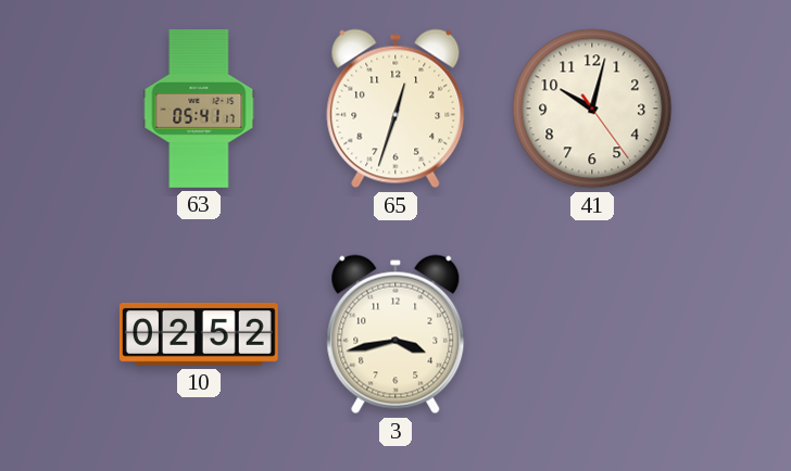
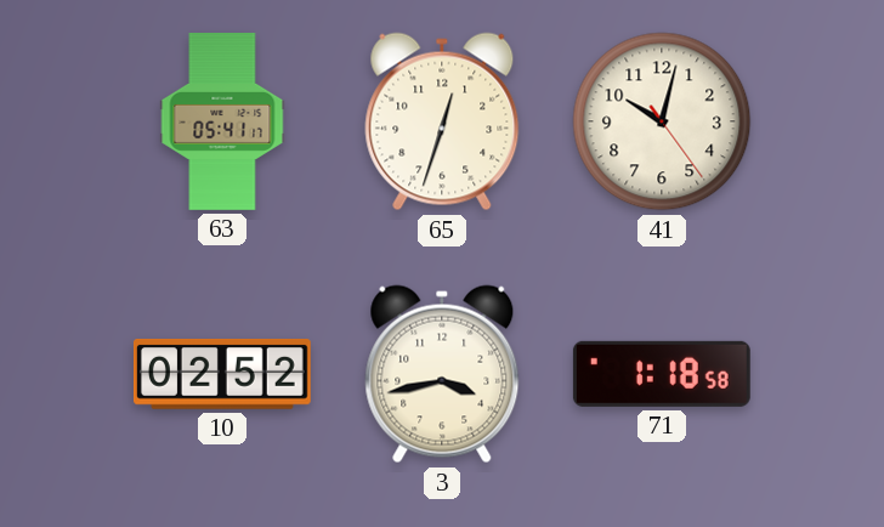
71: none -> 1:18
